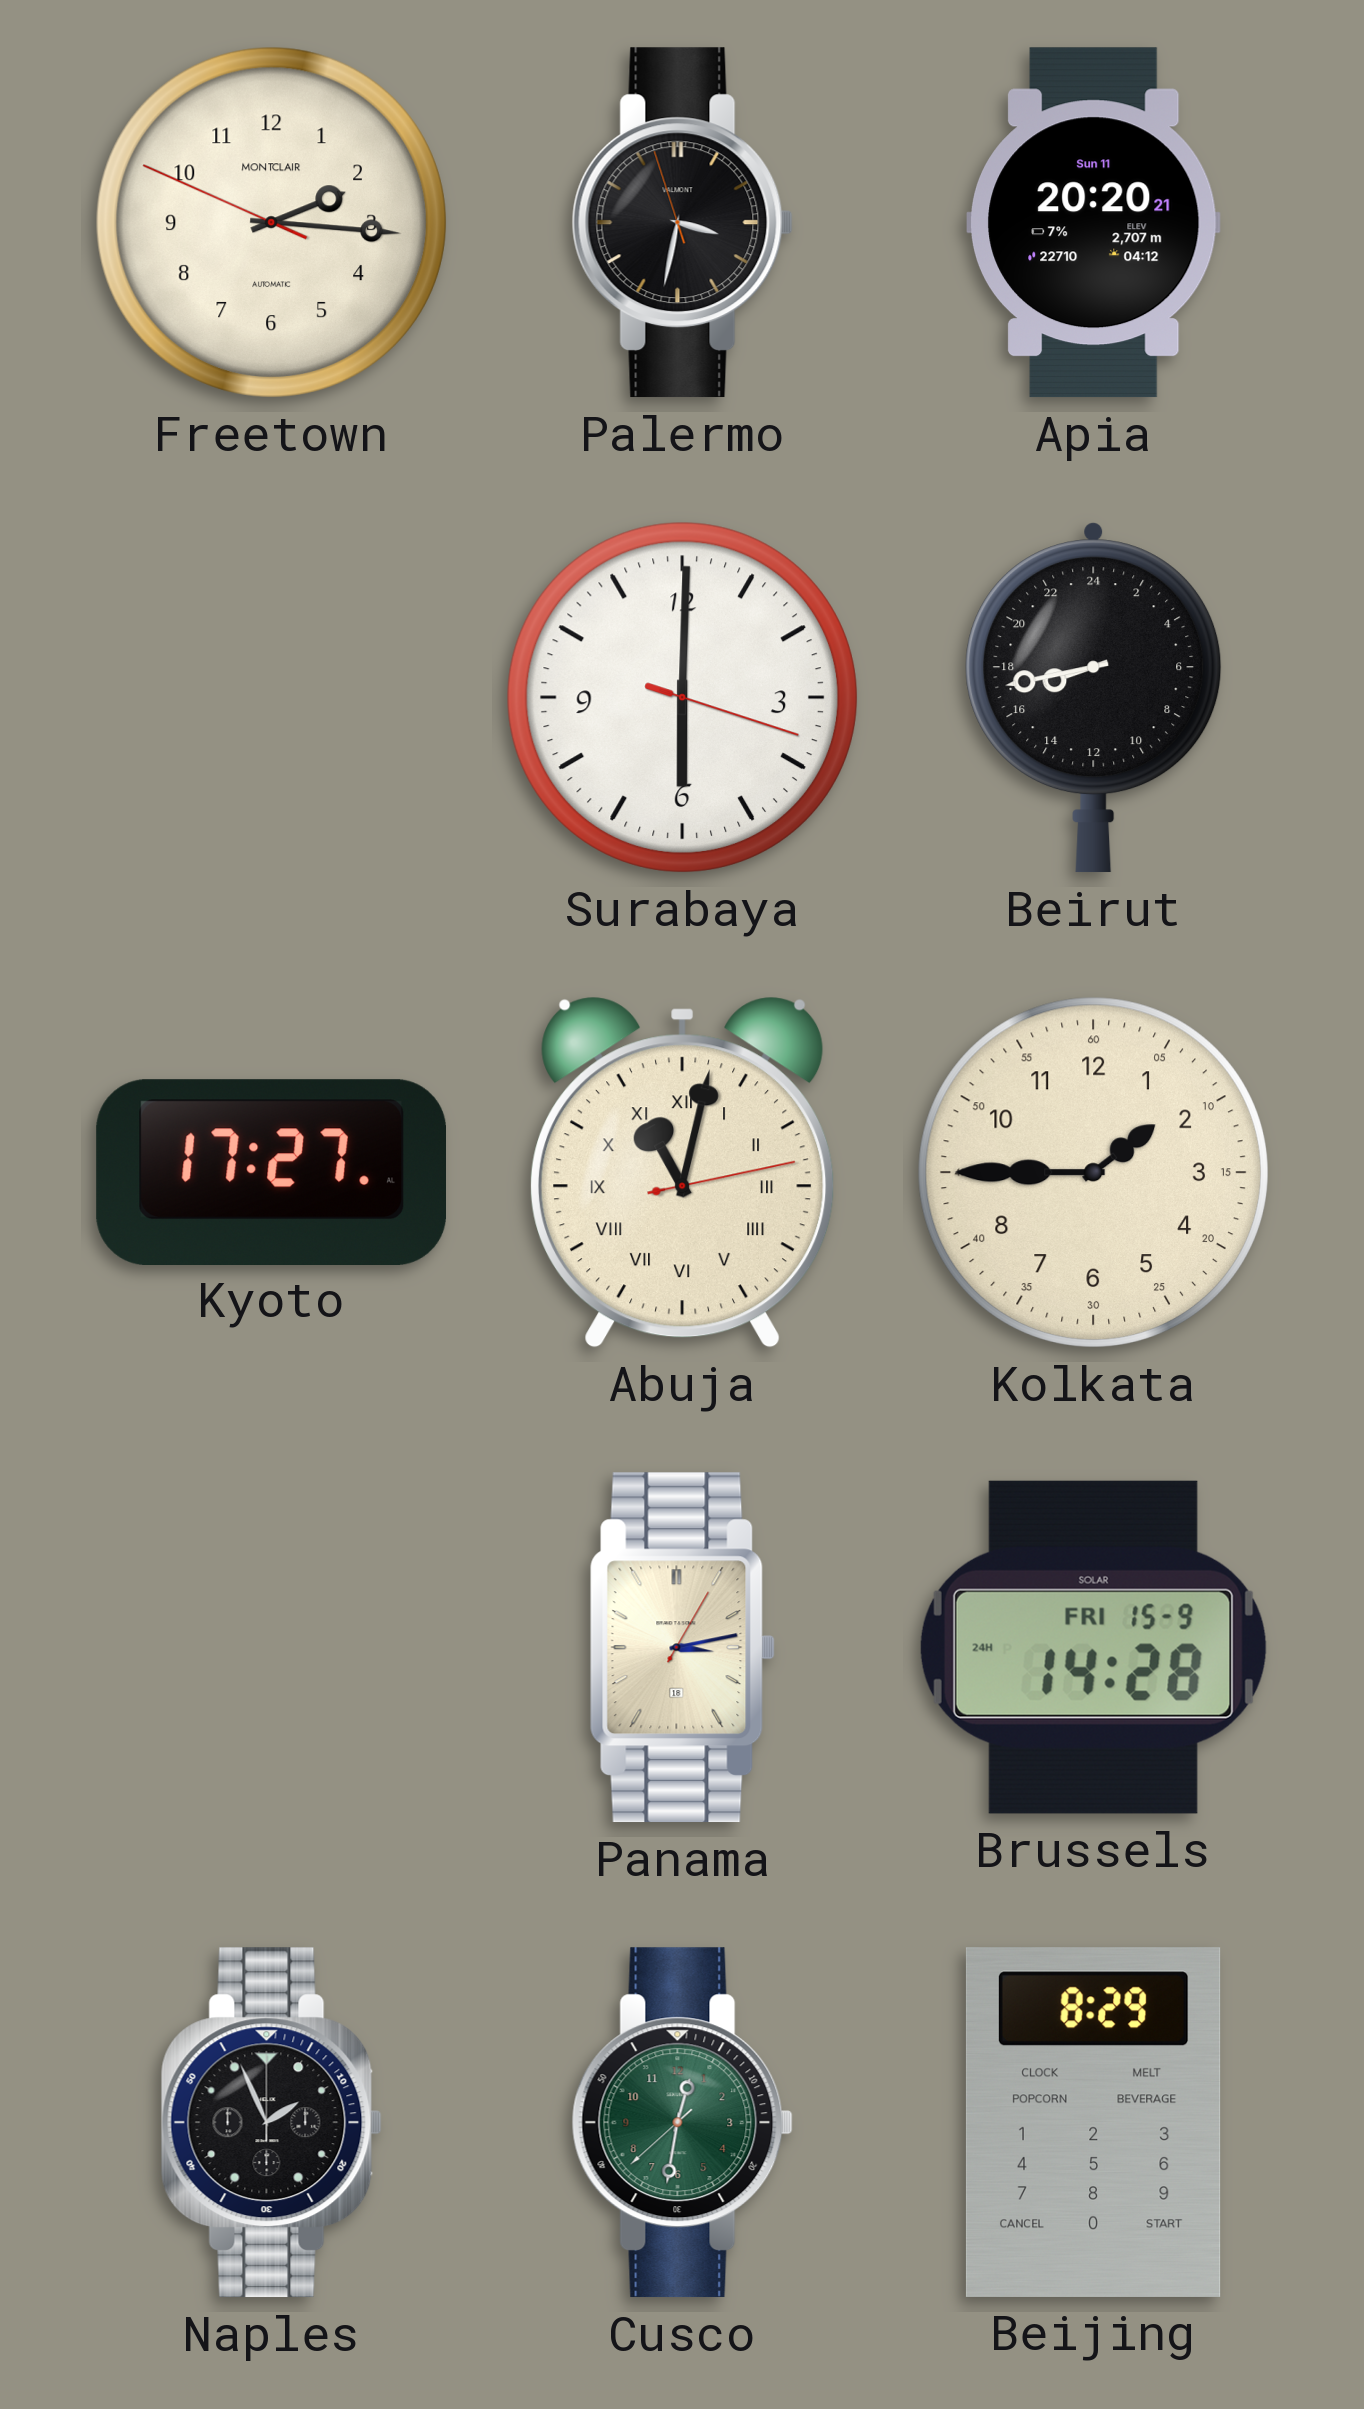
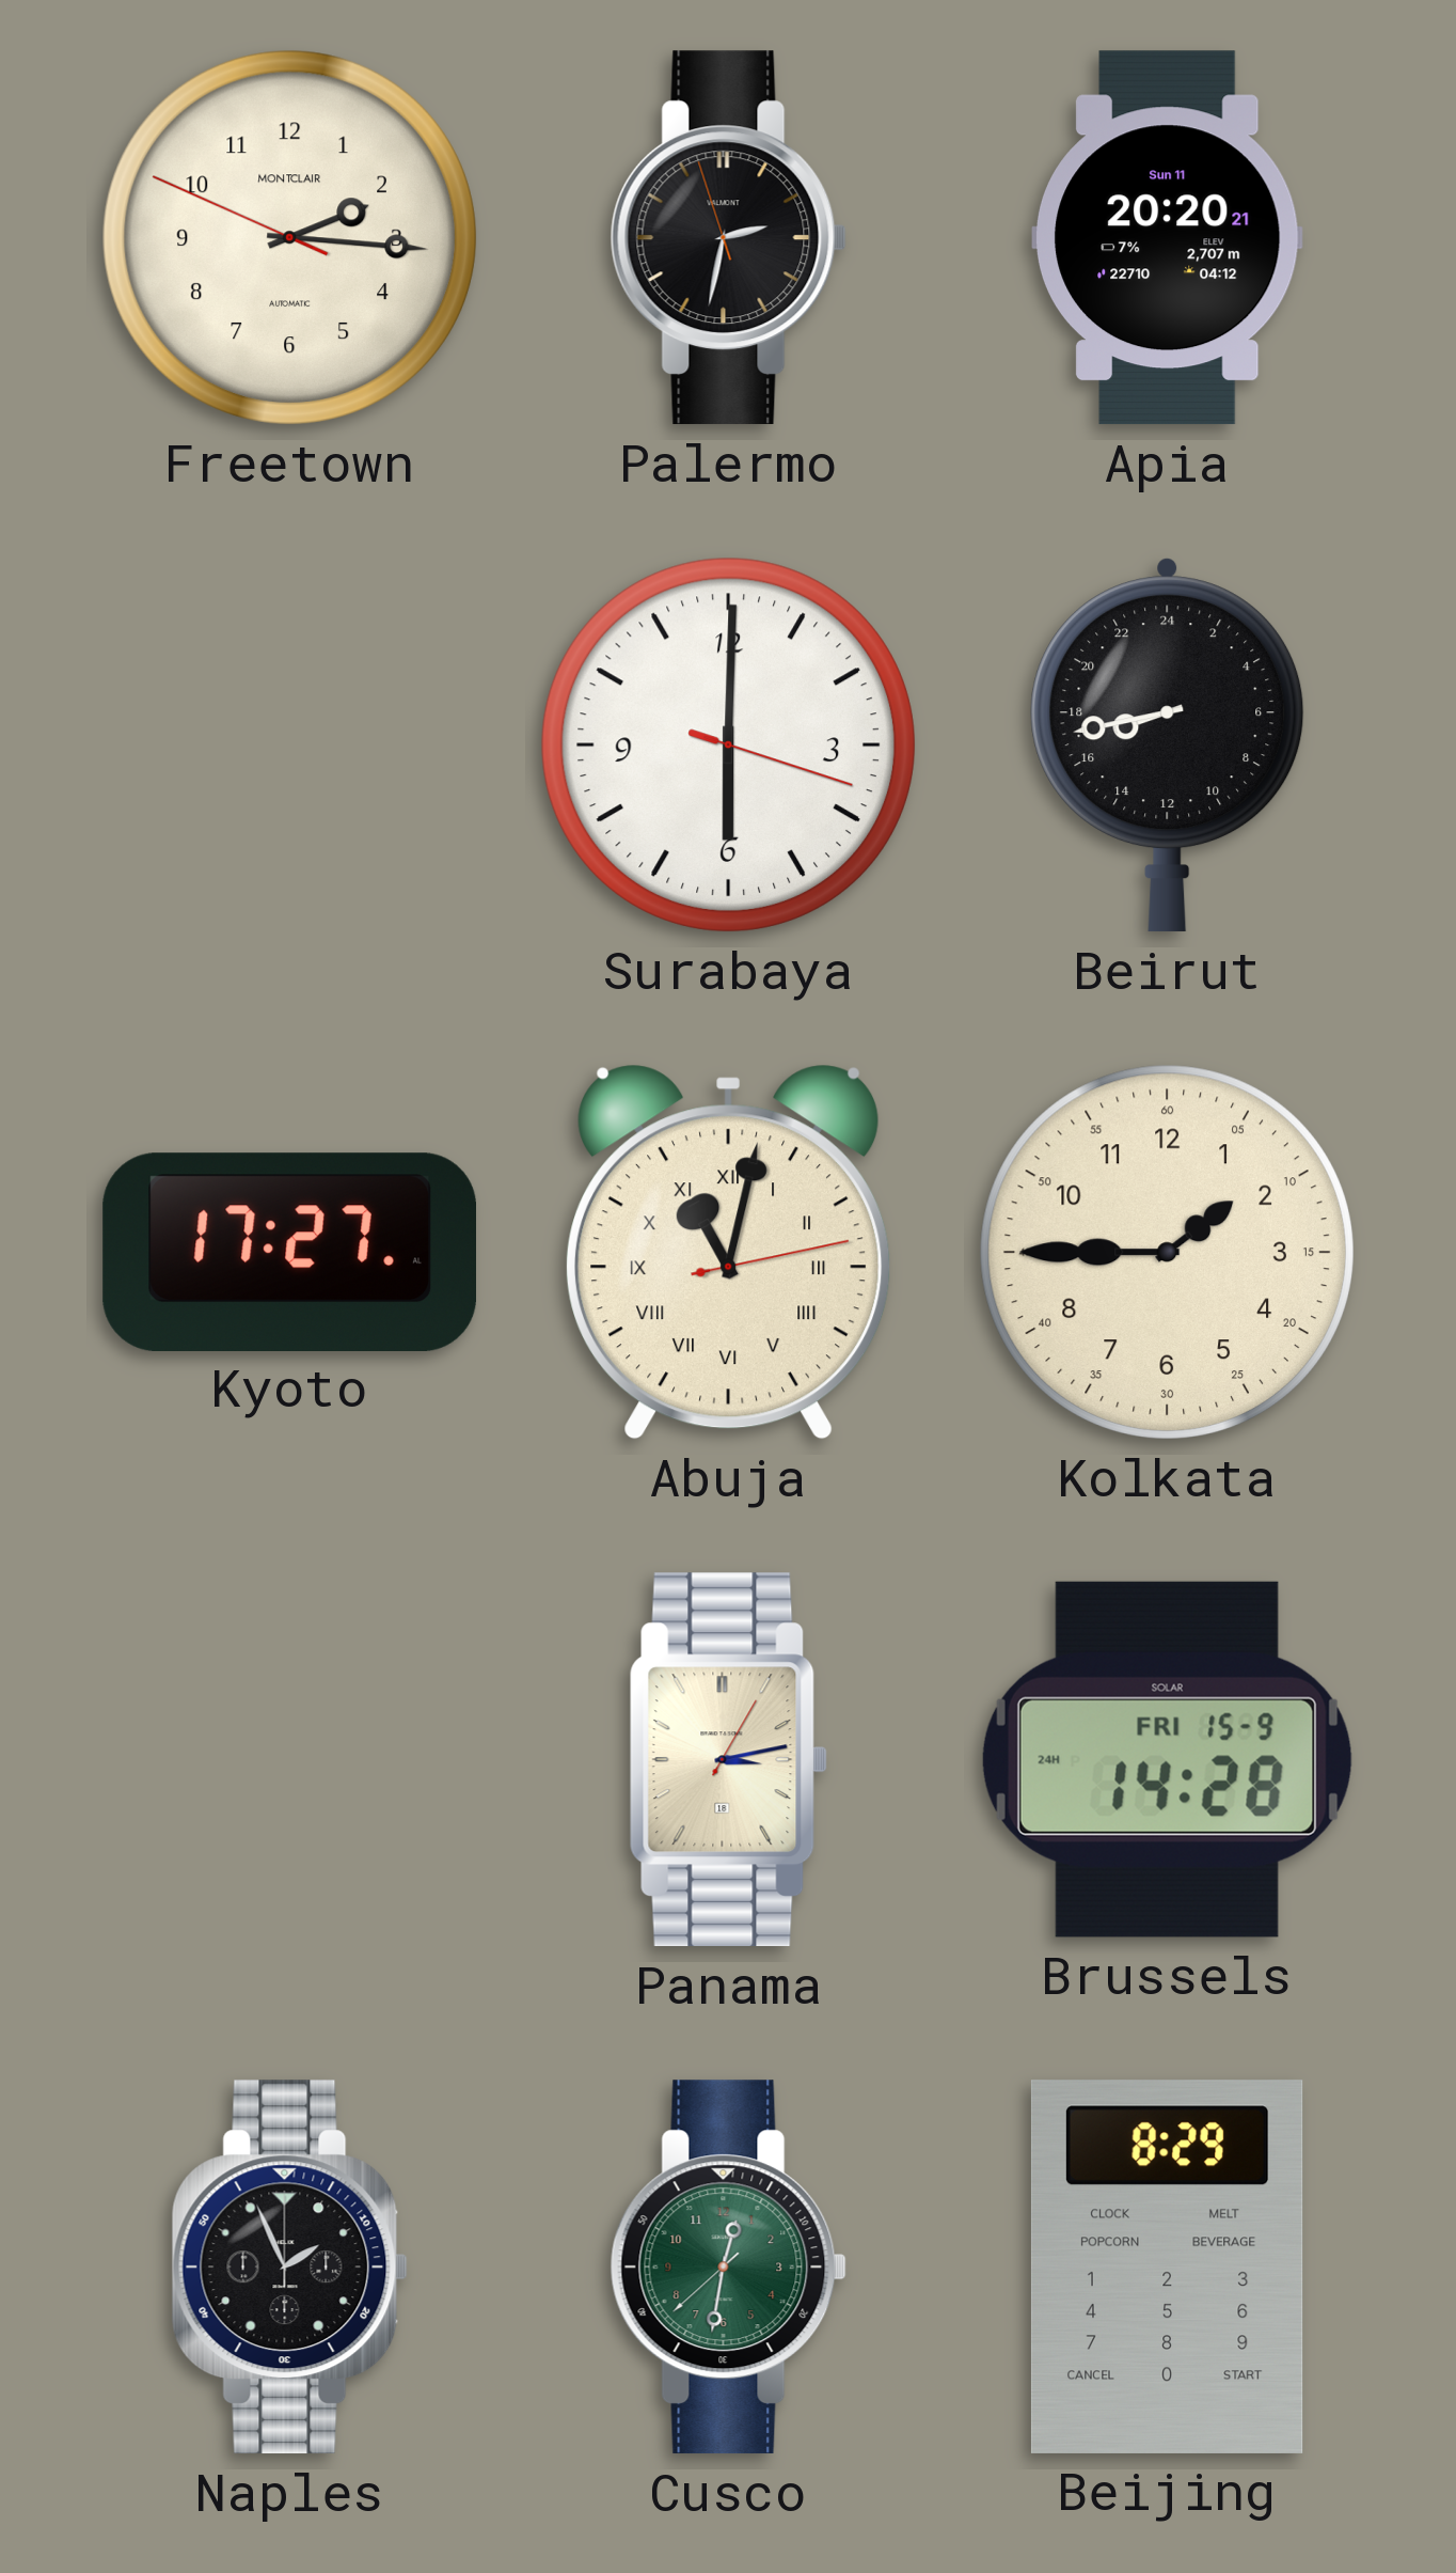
Palermo: 3:31 -> 2:31
